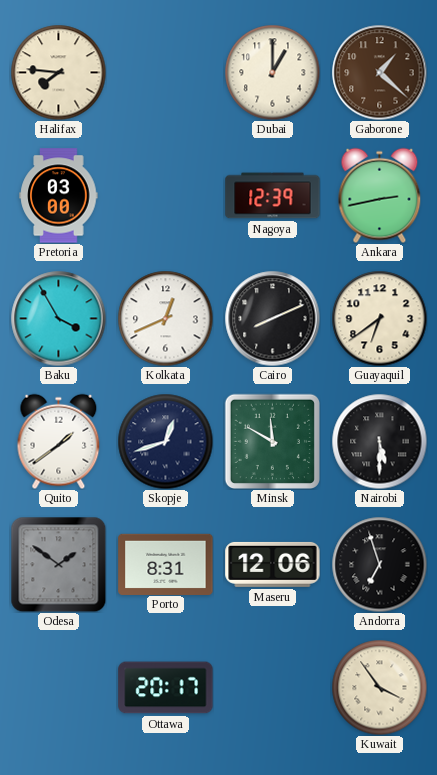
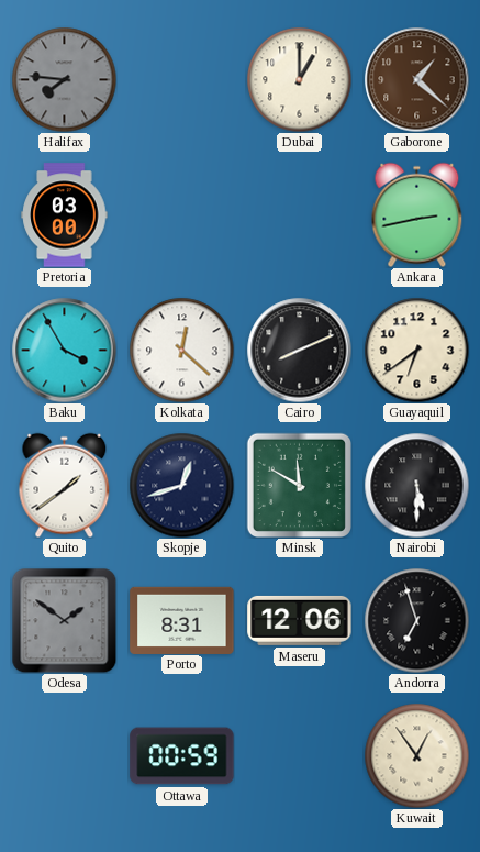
Halifax dial: cream -> grey
Nagoya: 12:39 -> none
Kolkata: 12:41 -> 12:22
Ottawa: 20:17 -> 00:59
Kuwait: 3:54 -> 12:54
